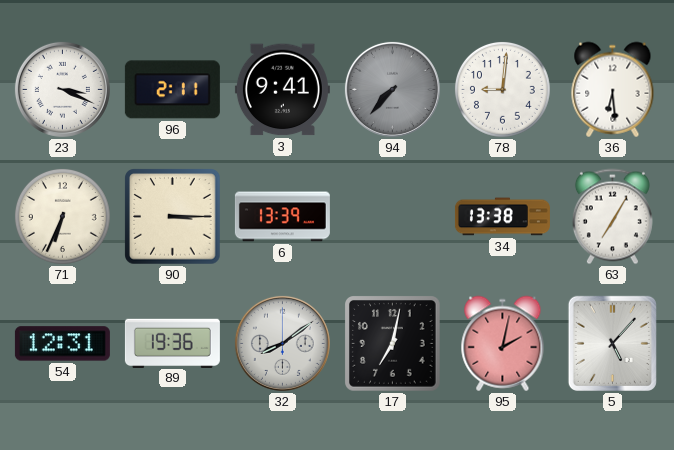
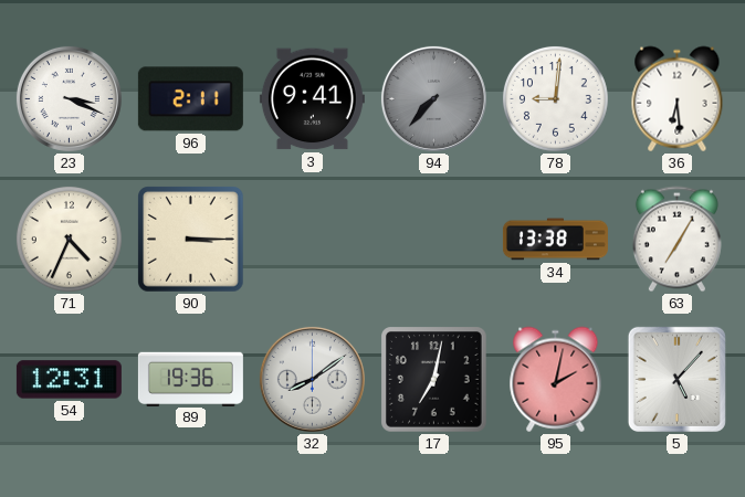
71: 6:34 -> 4:34
6: 13:39 -> none
